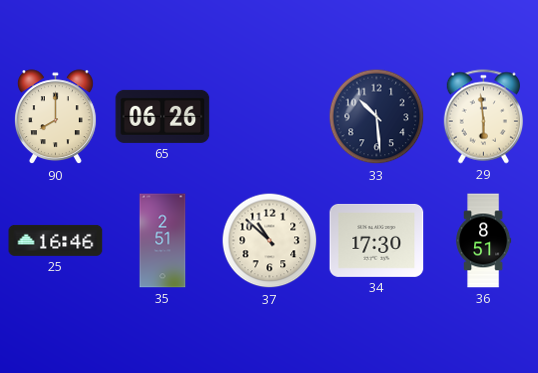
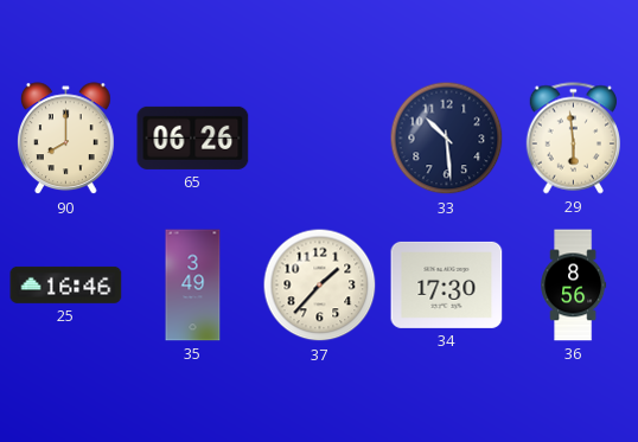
35: 2:51 -> 3:49
37: 10:52 -> 1:37
36: 8:51 -> 8:56
